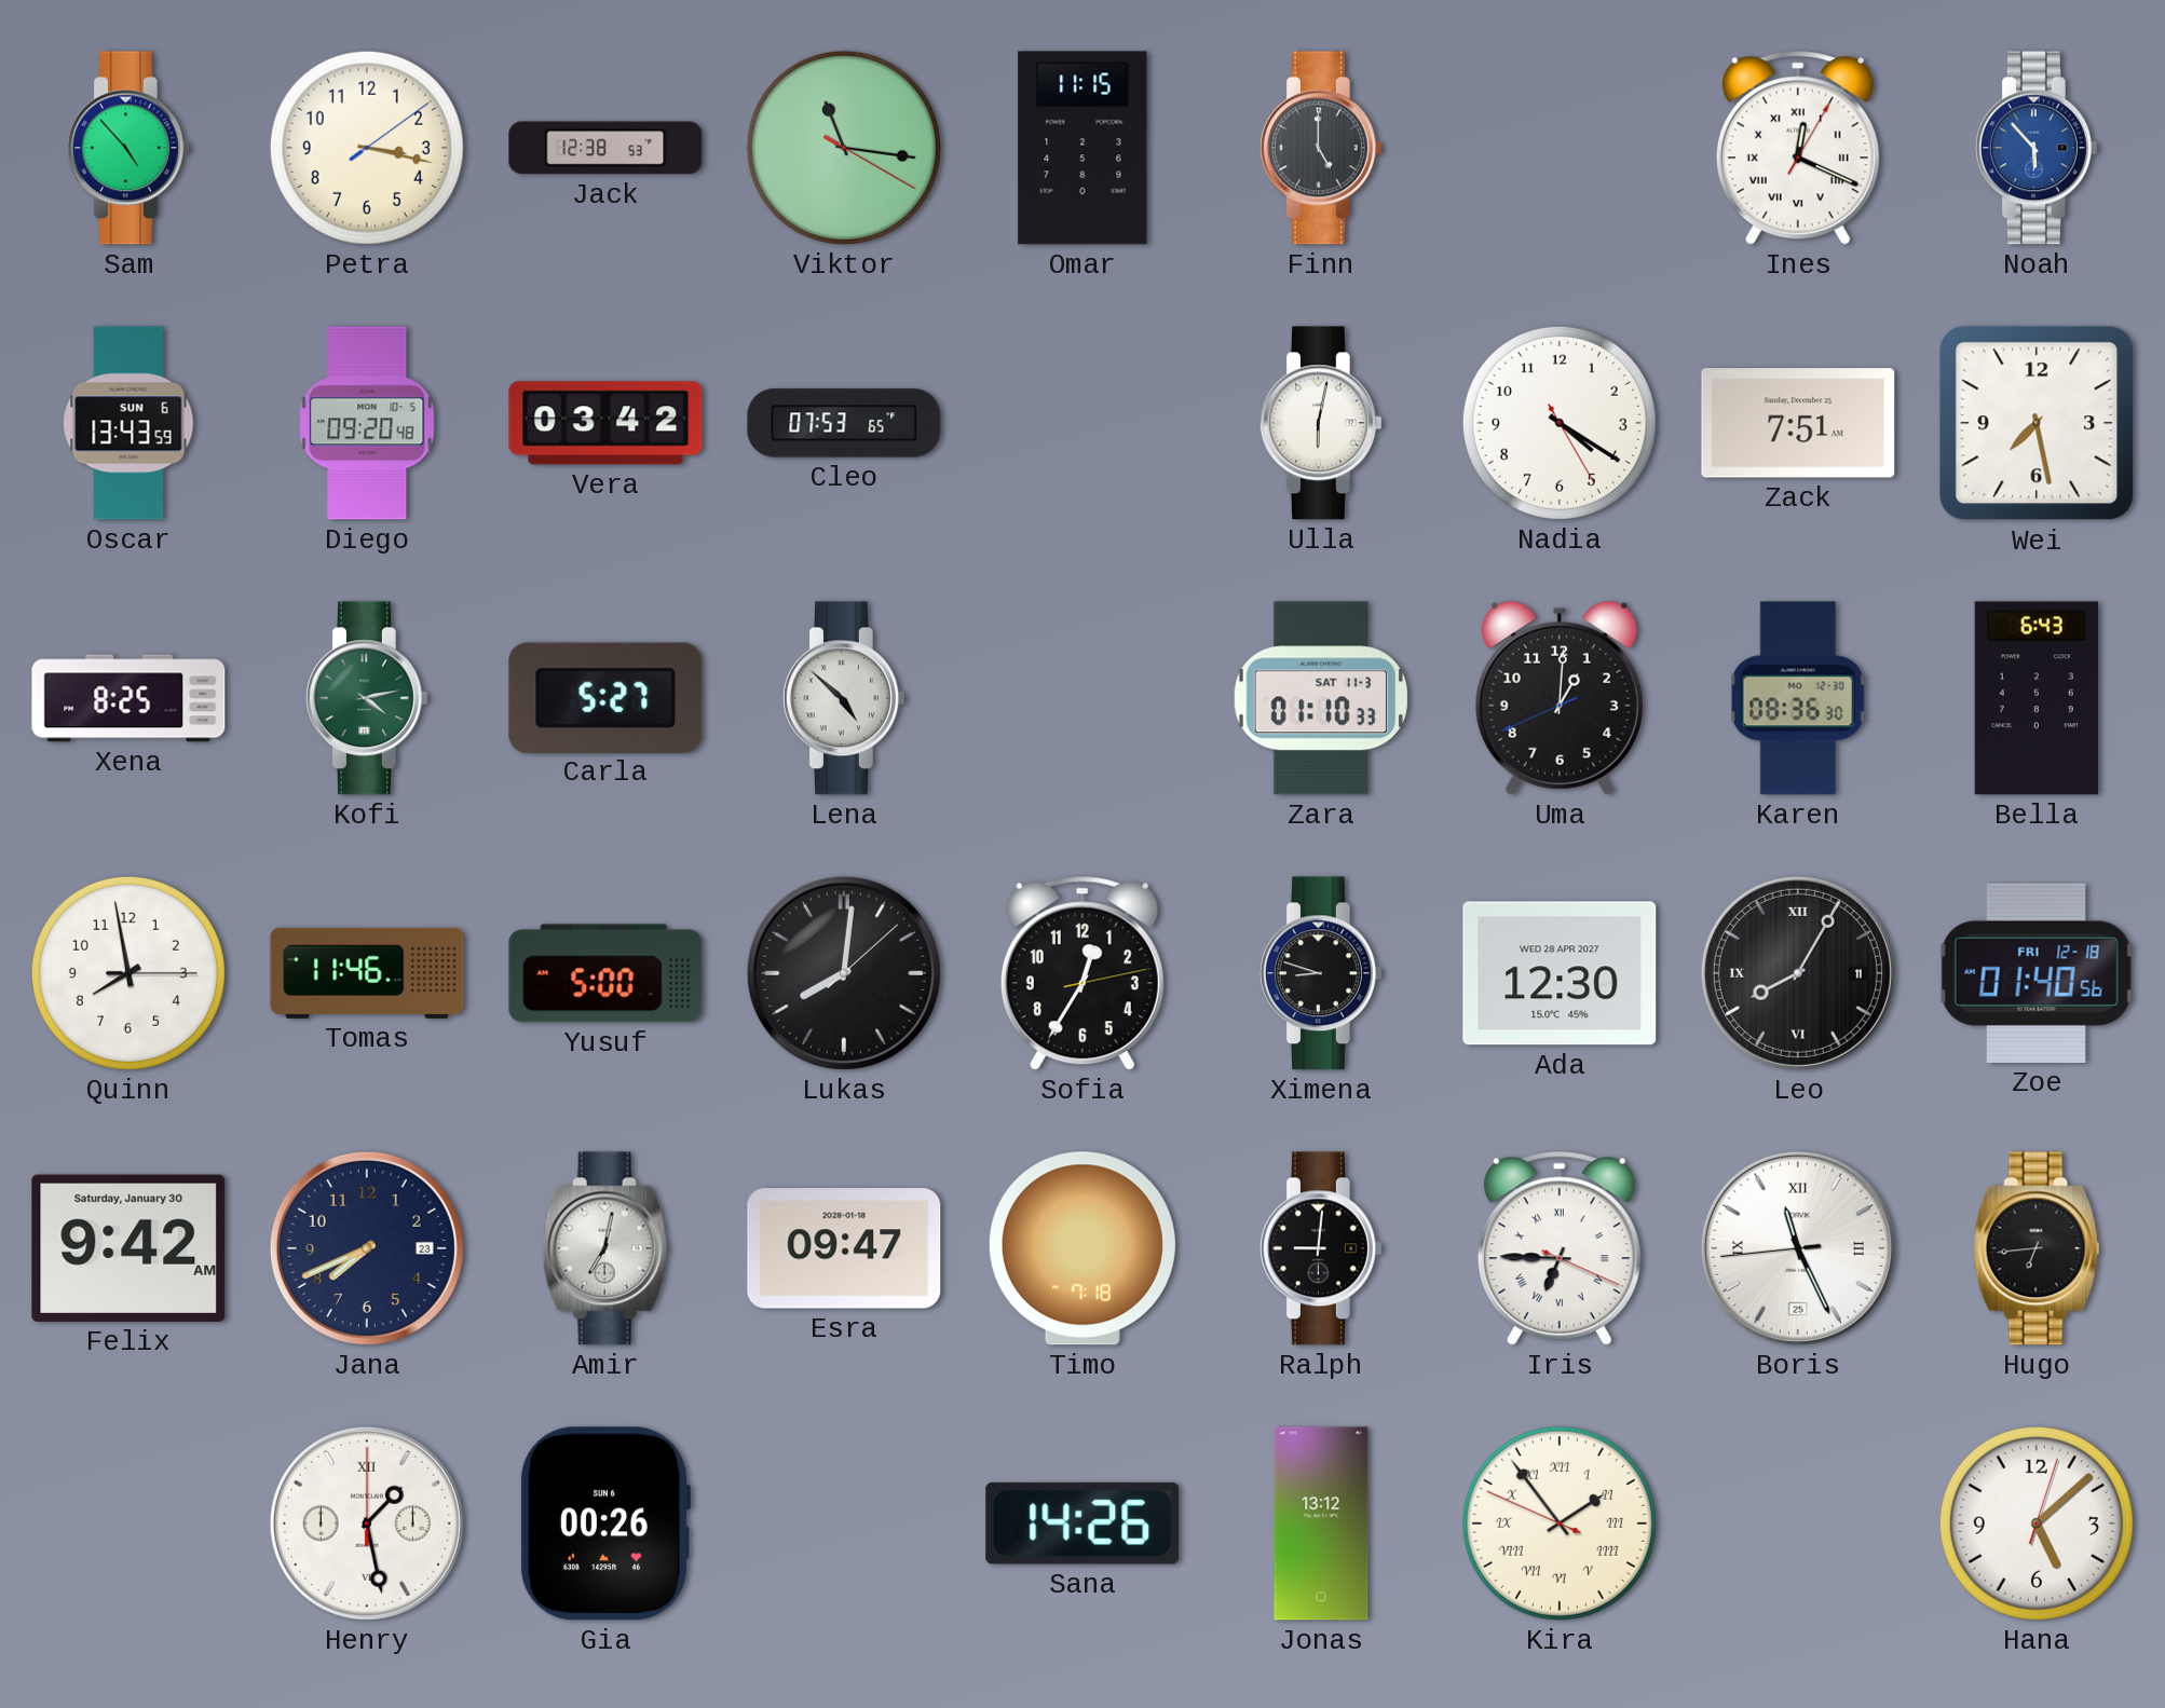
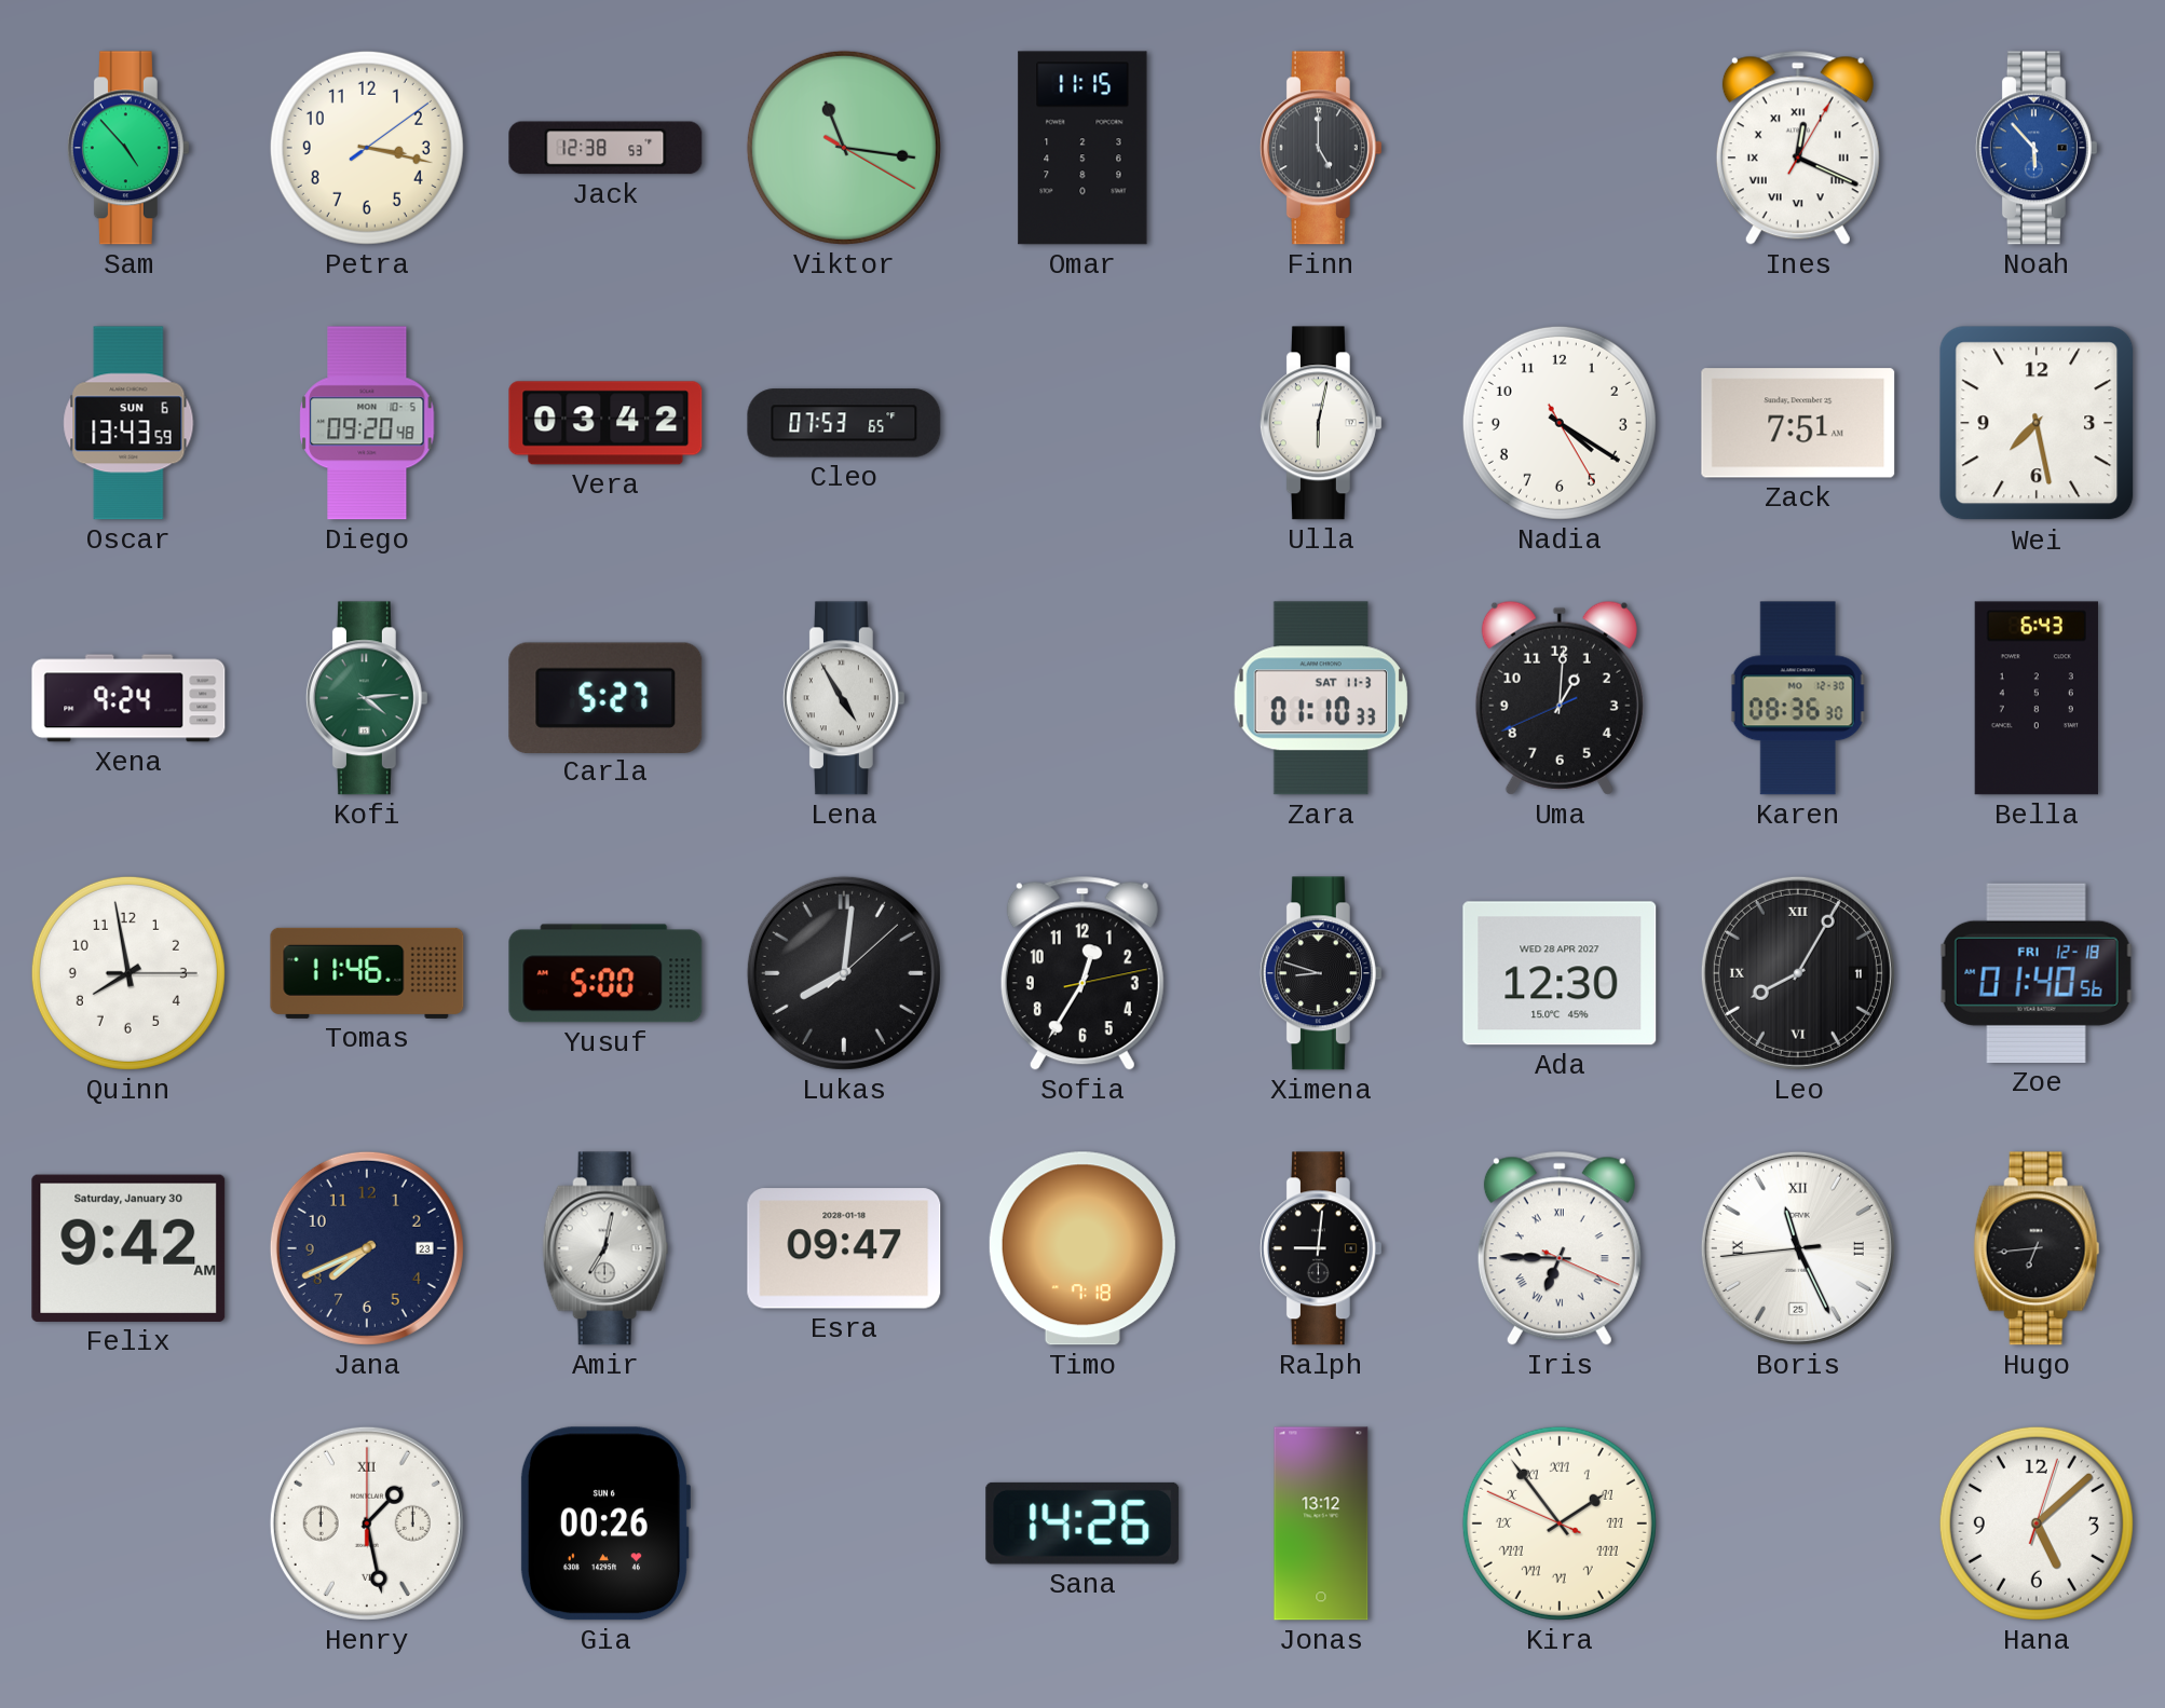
Xena: 8:25 -> 9:24
Kofi: 4:13 -> 4:14
Lena: 4:52 -> 4:55
